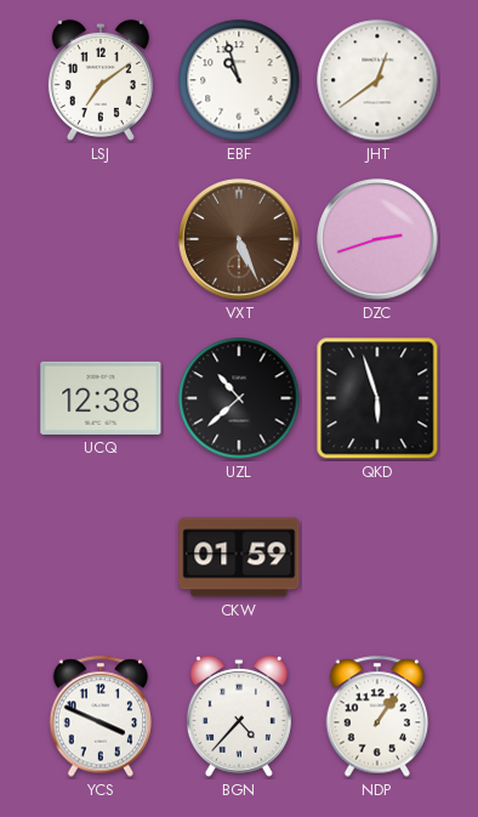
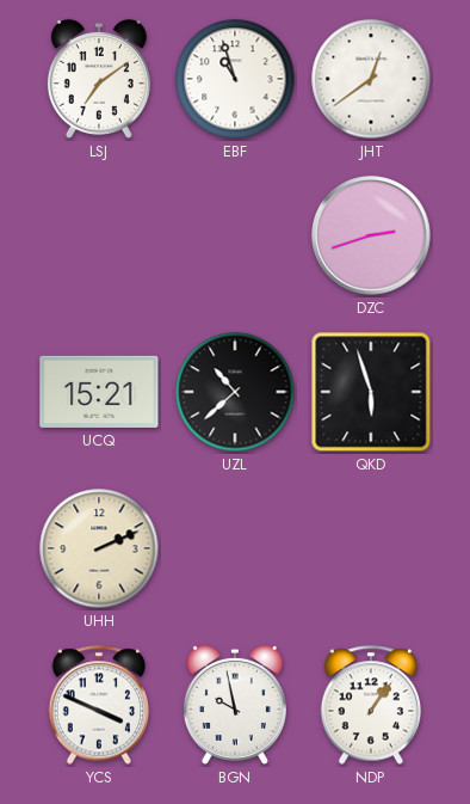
VXT: 5:26 -> none
UCQ: 12:38 -> 15:21
UHH: none -> 2:11
CKW: 01:59 -> none
BGN: 4:37 -> 9:58
